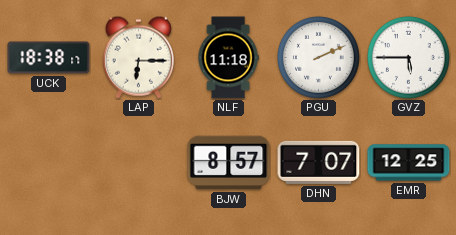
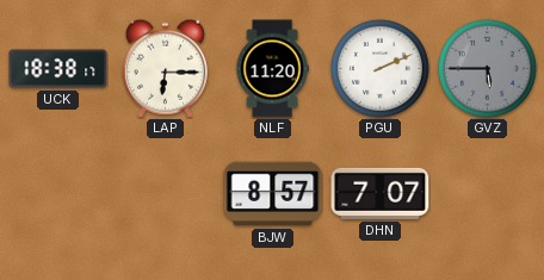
NLF: 11:18 -> 11:20
GVZ dial: white -> grey
EMR: 12:25 -> none
